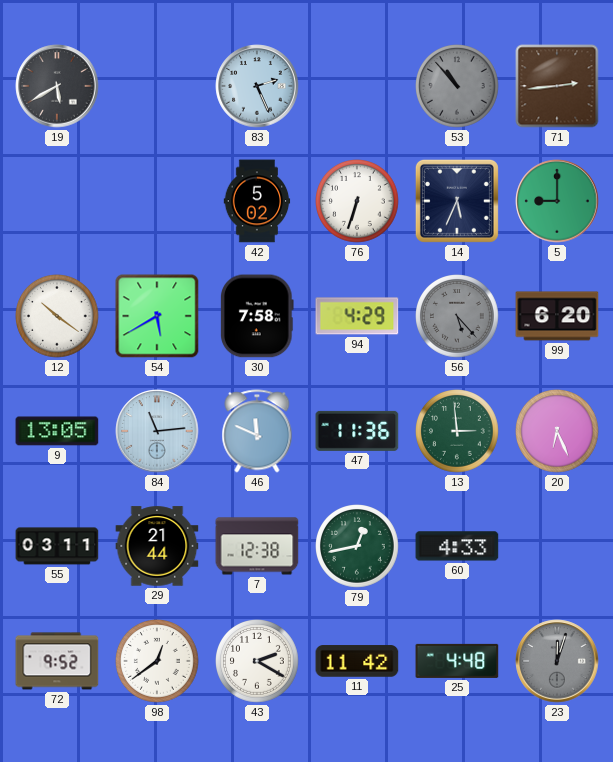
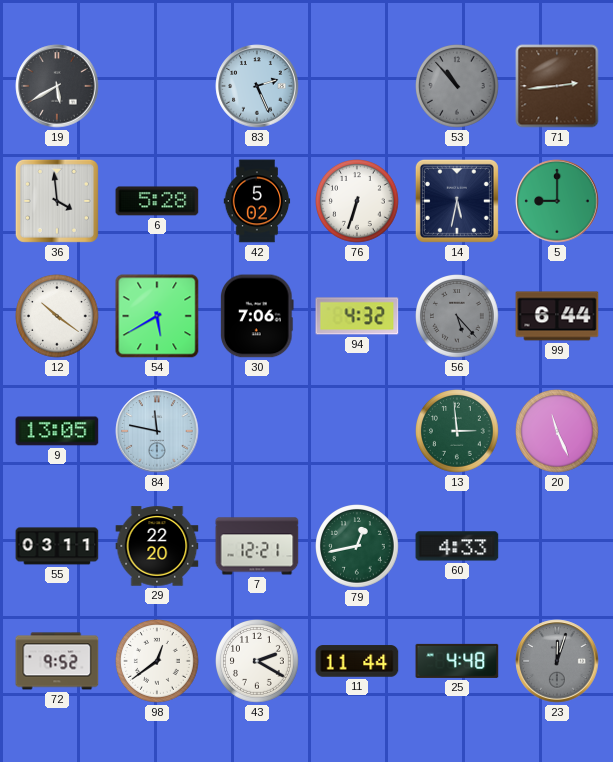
36: none -> 3:59
6: none -> 5:28
14: 5:34 -> 5:32
30: 7:58 -> 7:06
94: 4:29 -> 4:32
99: 6:20 -> 6:44
84: 11:14 -> 11:47
46: 11:49 -> none
47: 11:36 -> none
20: 6:26 -> 11:26
29: 21:44 -> 22:20
7: 12:38 -> 12:21
11: 11:42 -> 11:44
